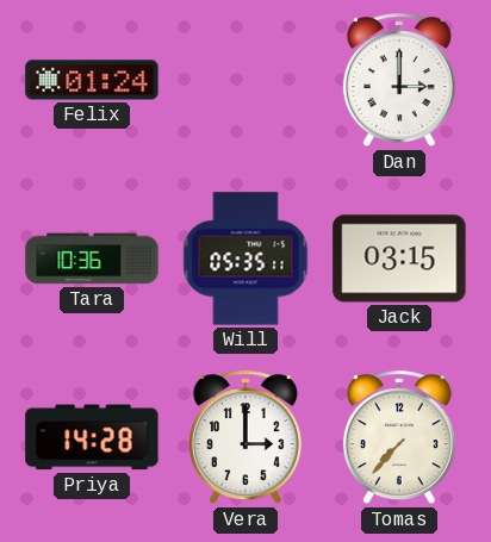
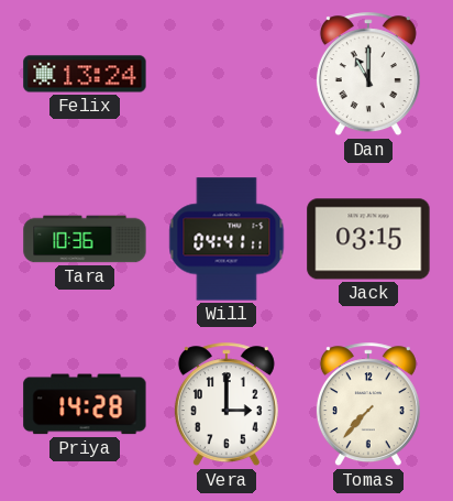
Felix: 01:24 -> 13:24
Dan: 3:00 -> 11:00
Will: 05:35 -> 04:41
